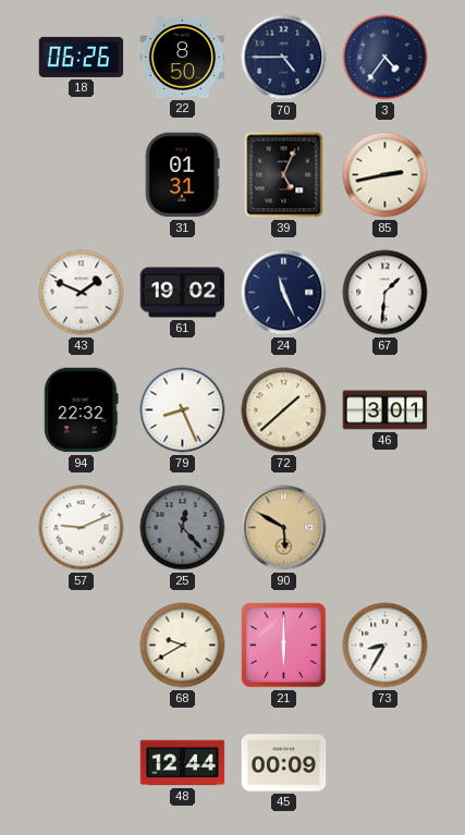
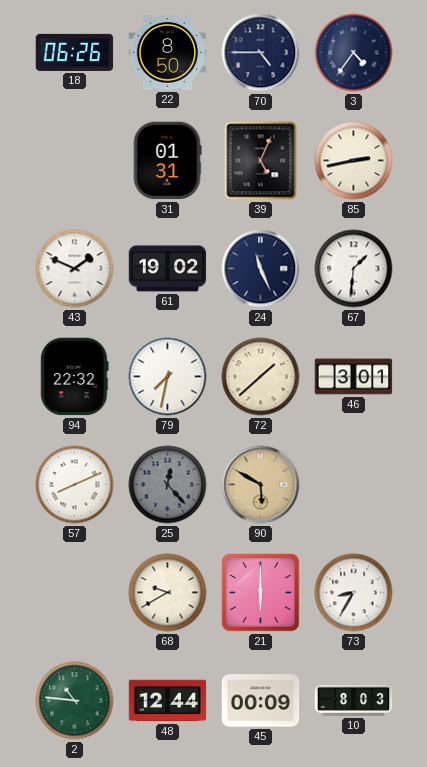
79: 8:26 -> 7:32
57: 9:11 -> 8:11
2: none -> 10:46
10: none -> 8:03
